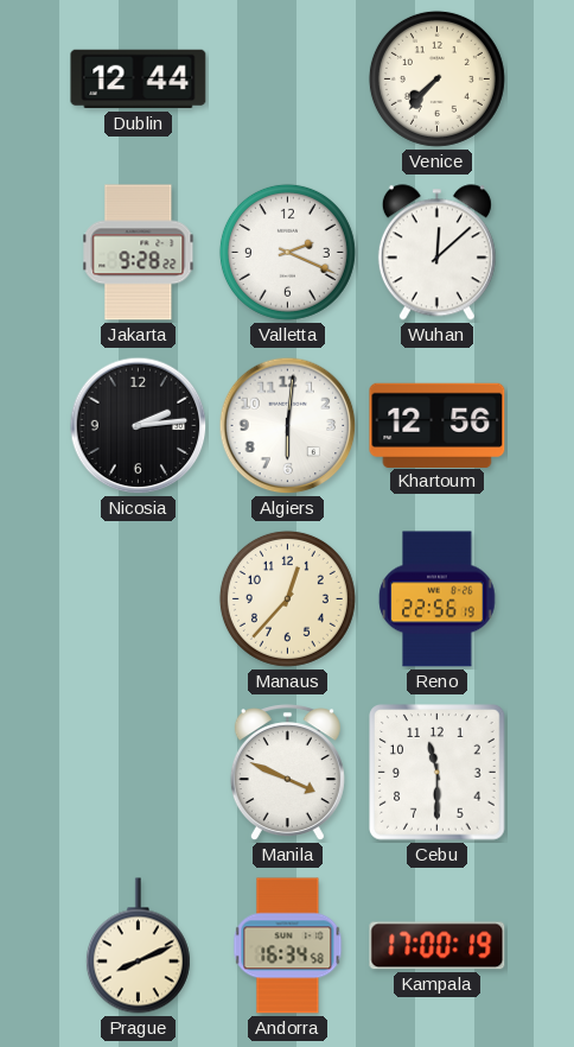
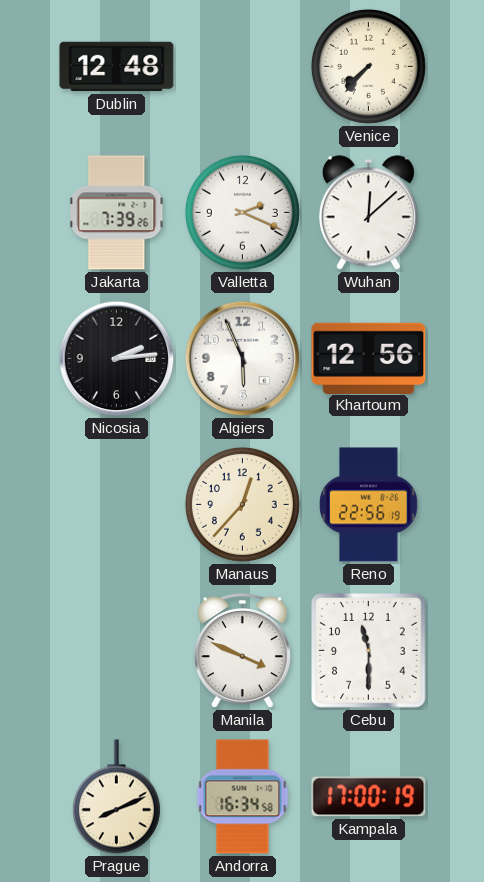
Dublin: 12:44 -> 12:48
Jakarta: 9:28 -> 7:39
Algiers: 6:01 -> 5:56
